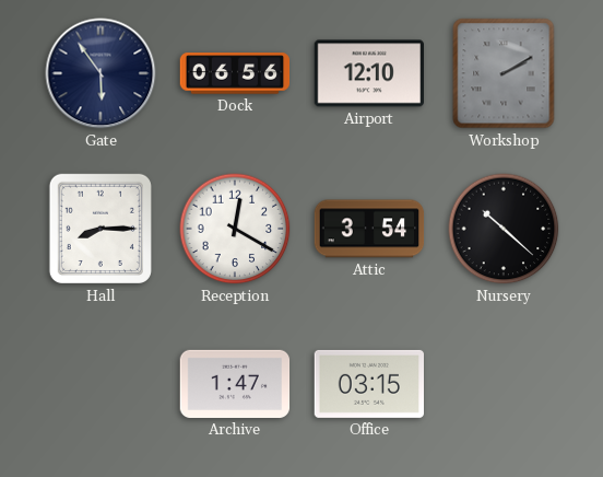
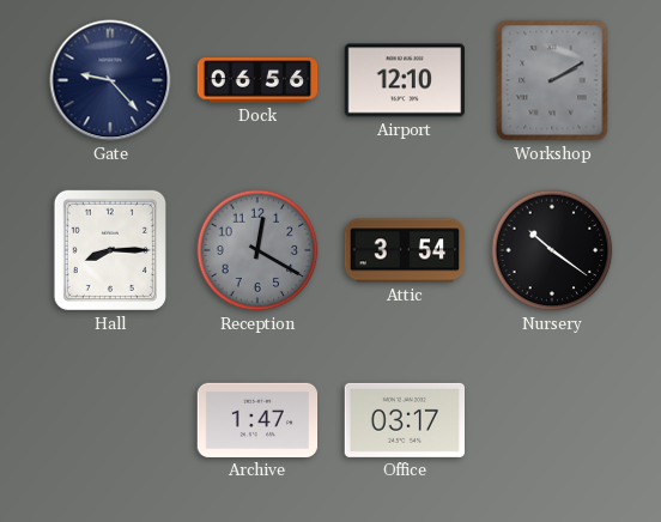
Gate: 5:54 -> 9:23
Reception dial: white -> grey
Nursery: 10:22 -> 10:21
Office: 03:15 -> 03:17
